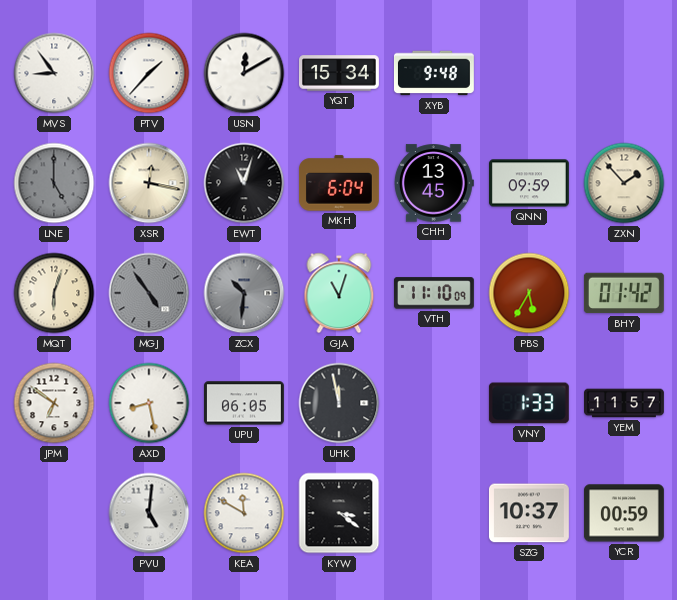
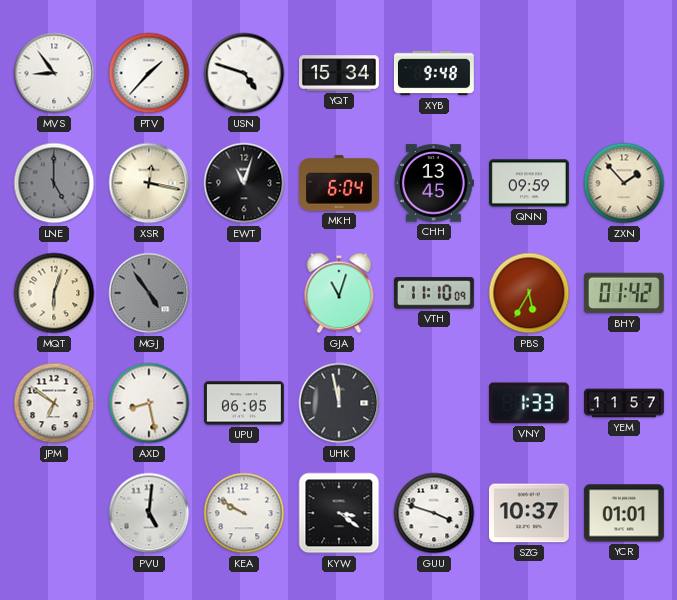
USN: 12:10 -> 4:48
ZCX: 10:31 -> none
KEA: 11:50 -> 9:50
GUU: none -> 3:48
YCR: 00:59 -> 01:01
